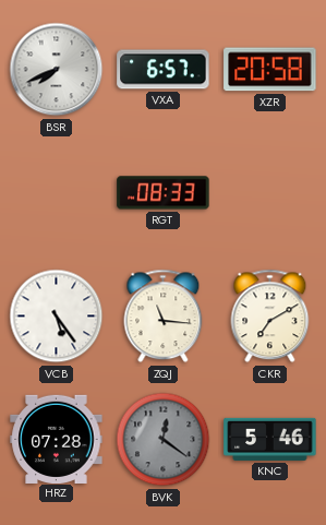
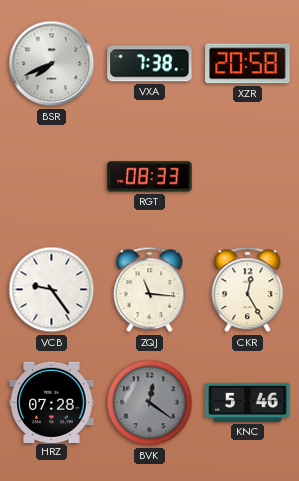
VXA: 6:57 -> 7:38
VCB: 5:24 -> 9:24
CKR: 7:10 -> 12:25
